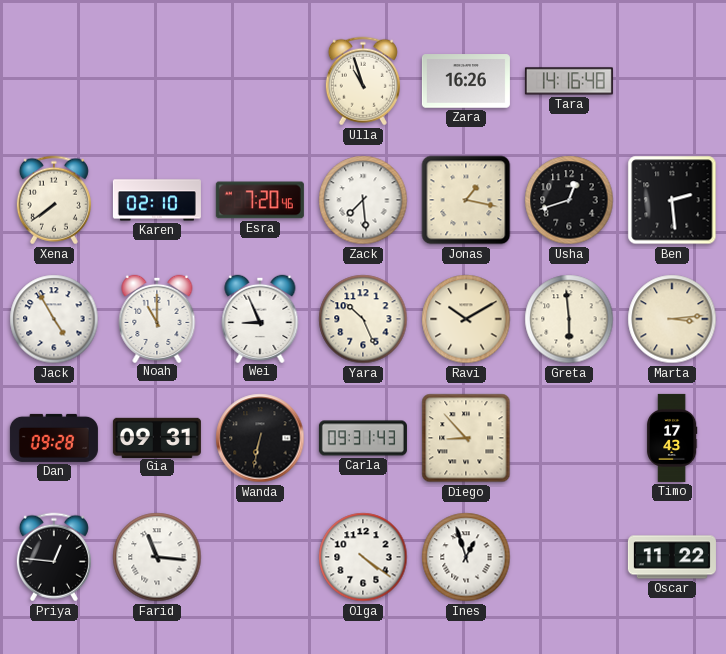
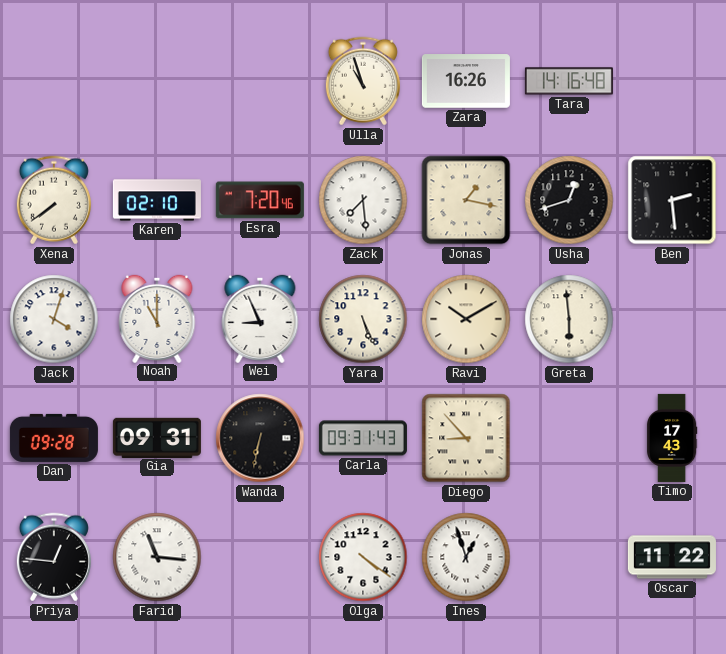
Jack: 4:55 -> 4:03
Yara: 10:26 -> 5:26
Marta: 3:14 -> none
